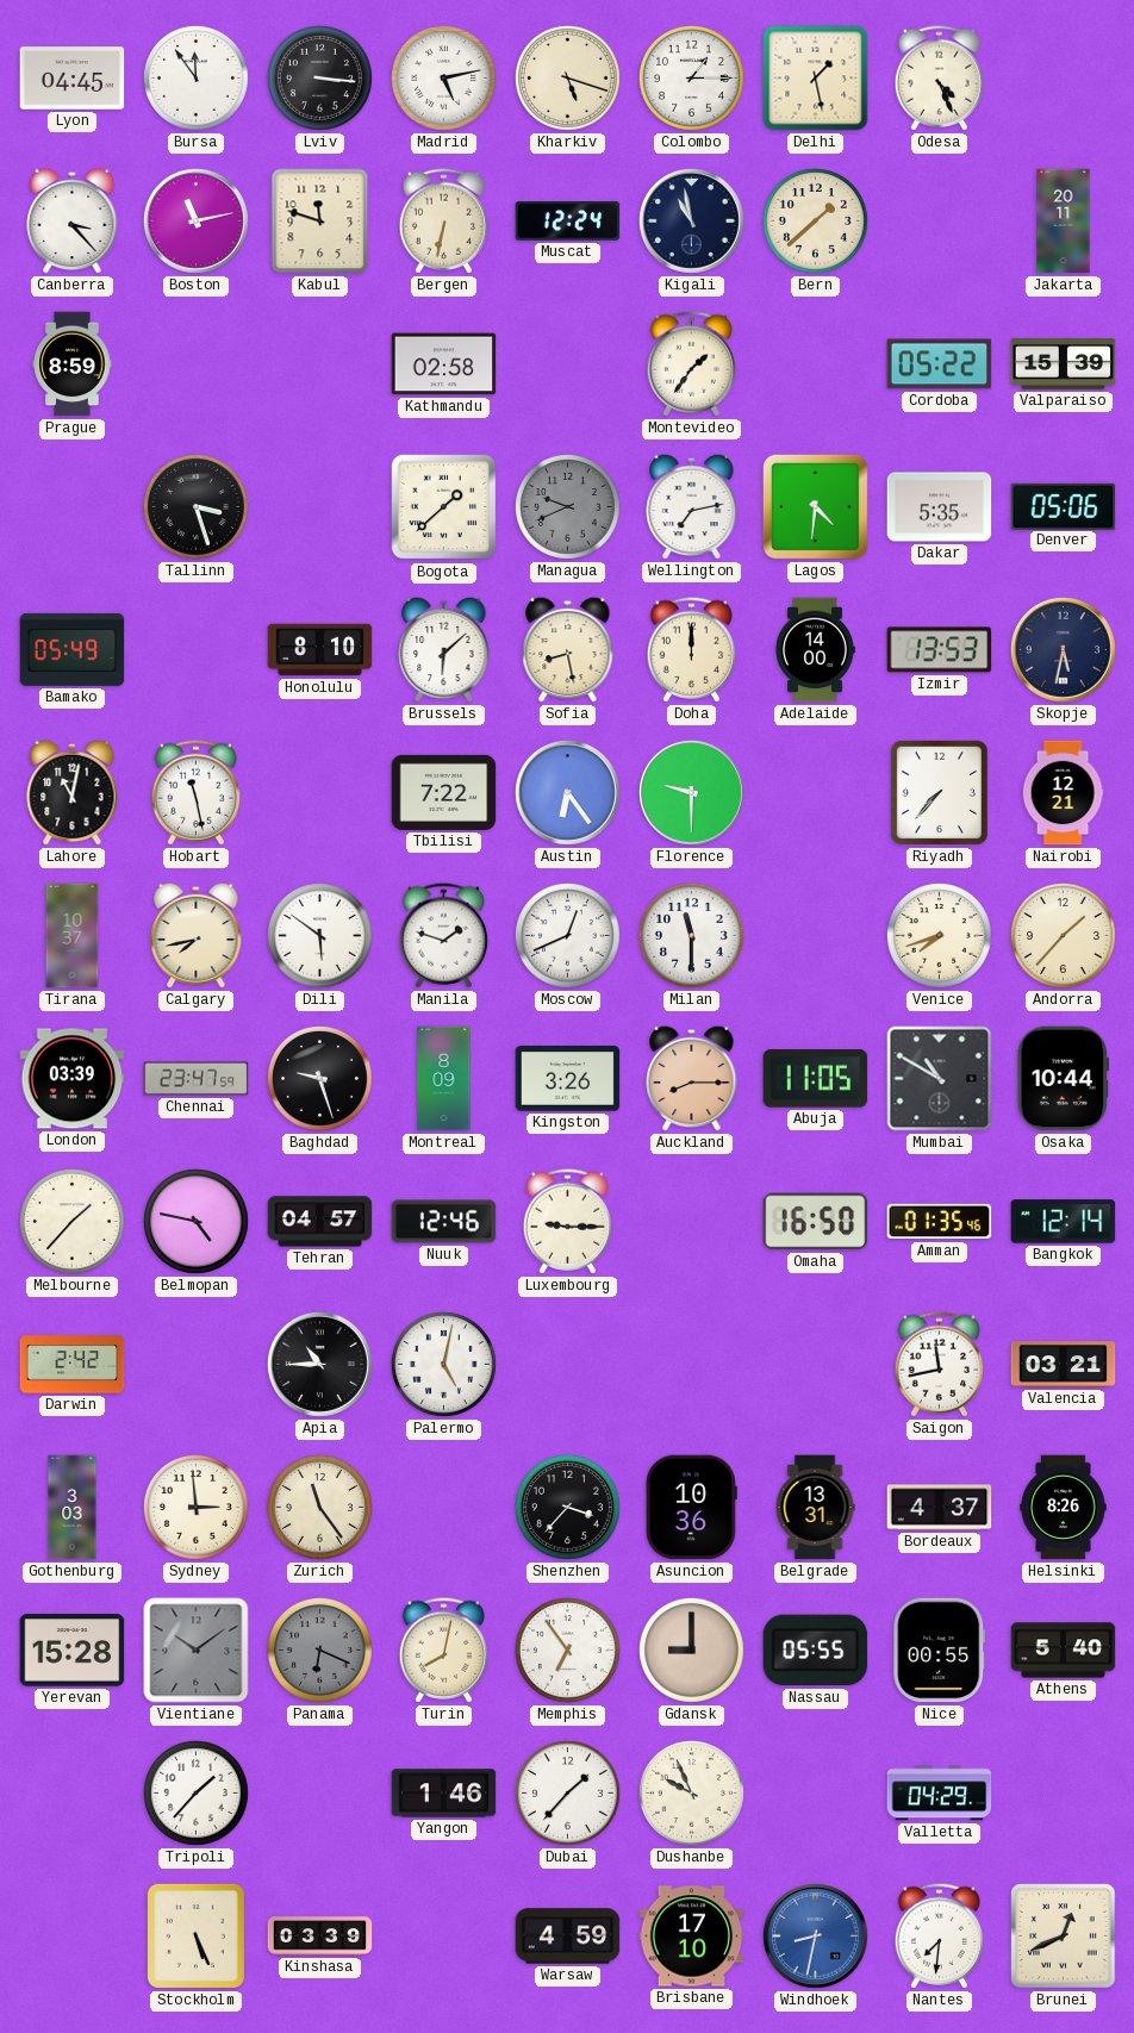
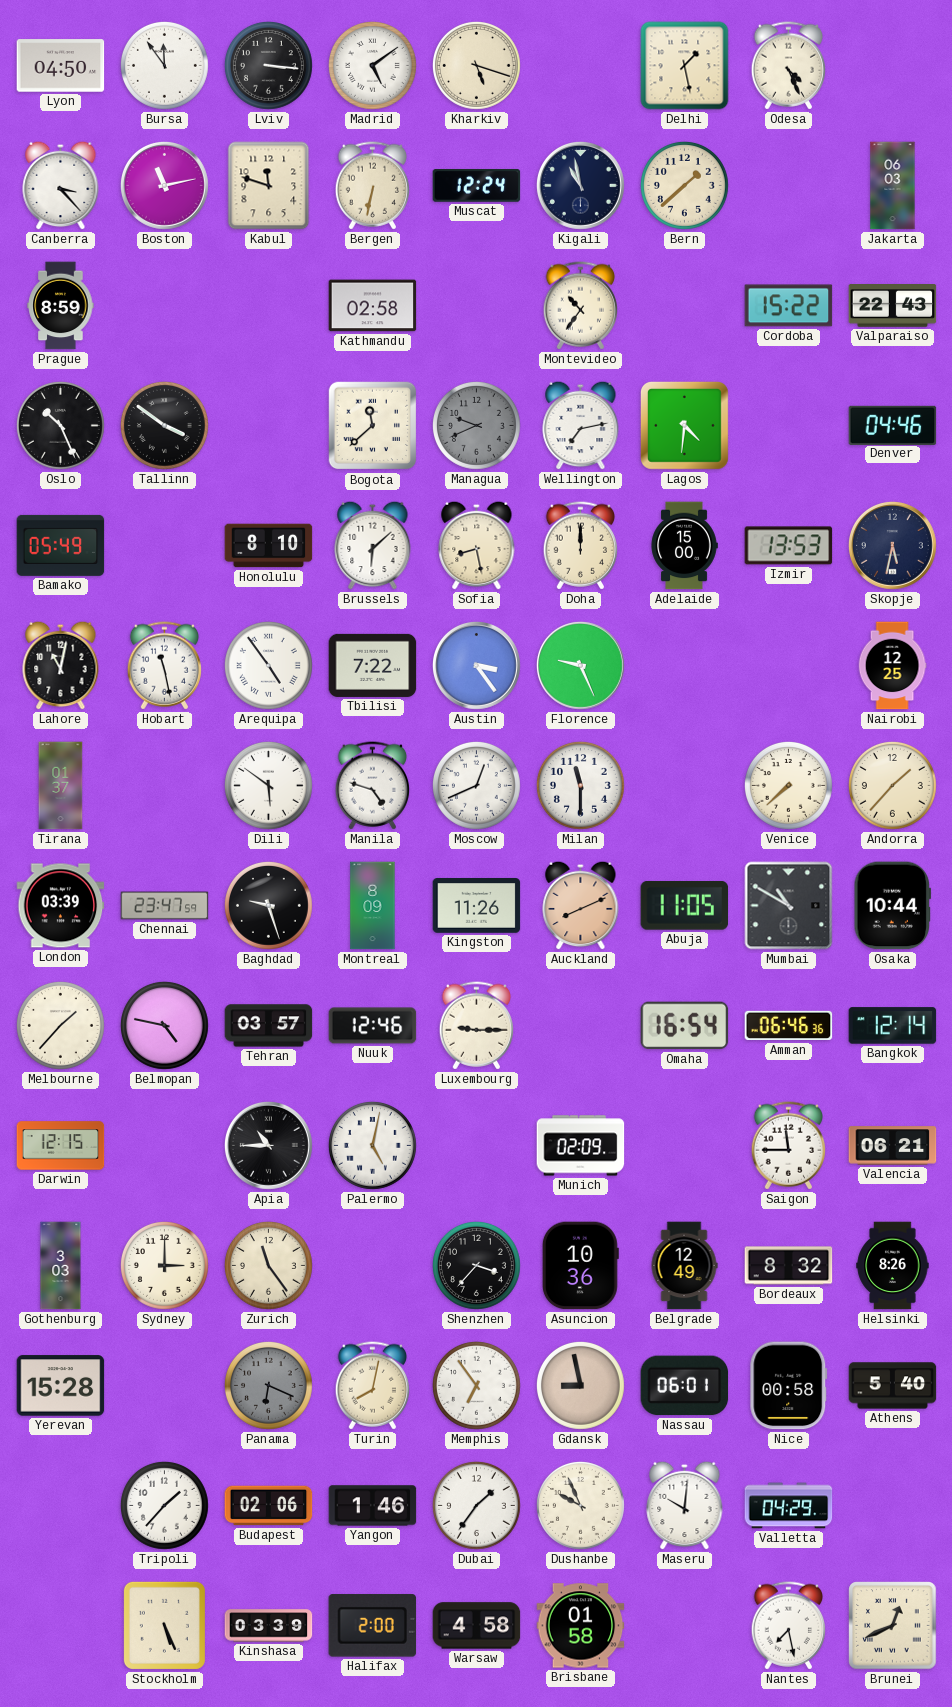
Lyon: 04:45 -> 04:50
Madrid: 5:13 -> 5:09
Colombo: 1:15 -> none
Jakarta: 20:11 -> 06:03
Montevideo: 1:36 -> 10:36
Cordoba: 05:22 -> 15:22
Valparaiso: 15:39 -> 22:43
Oslo: none -> 10:26
Tallinn: 3:27 -> 3:51
Bogota: 1:38 -> 11:38
Dakar: 5:35 -> none
Denver: 05:06 -> 04:46
Adelaide: 14:00 -> 15:00
Arequipa: none -> 4:54
Austin: 6:24 -> 3:24
Florence: 9:30 -> 9:26
Riyadh: 7:37 -> none
Nairobi: 12:21 -> 12:25
Tirana: 10:37 -> 01:37
Calgary: 7:43 -> none
Manila: 1:48 -> 4:48
Venice: 7:42 -> 7:38
Kingston: 3:26 -> 11:26
Auckland: 8:15 -> 8:11
Tehran: 04:57 -> 03:57
Omaha: 16:50 -> 16:54
Amman: 01:35 -> 06:46
Darwin: 2:42 -> 12:15
Munich: none -> 02:09
Saigon: 11:43 -> 11:45
Valencia: 03:21 -> 06:21
Sydney: 2:59 -> 3:00
Belgrade: 13:31 -> 12:49
Bordeaux: 4:37 -> 8:32
Vientiane: 10:09 -> none
Gdansk: 9:00 -> 8:58
Nassau: 05:55 -> 06:01
Nice: 00:55 -> 00:58
Budapest: none -> 02:06
Dubai: 1:37 -> 1:36
Maseru: none -> 10:01
Halifax: none -> 2:00
Warsaw: 4:59 -> 4:58
Brisbane: 17:10 -> 01:58
Windhoek: 8:32 -> none
Nantes: 7:31 -> 7:28
